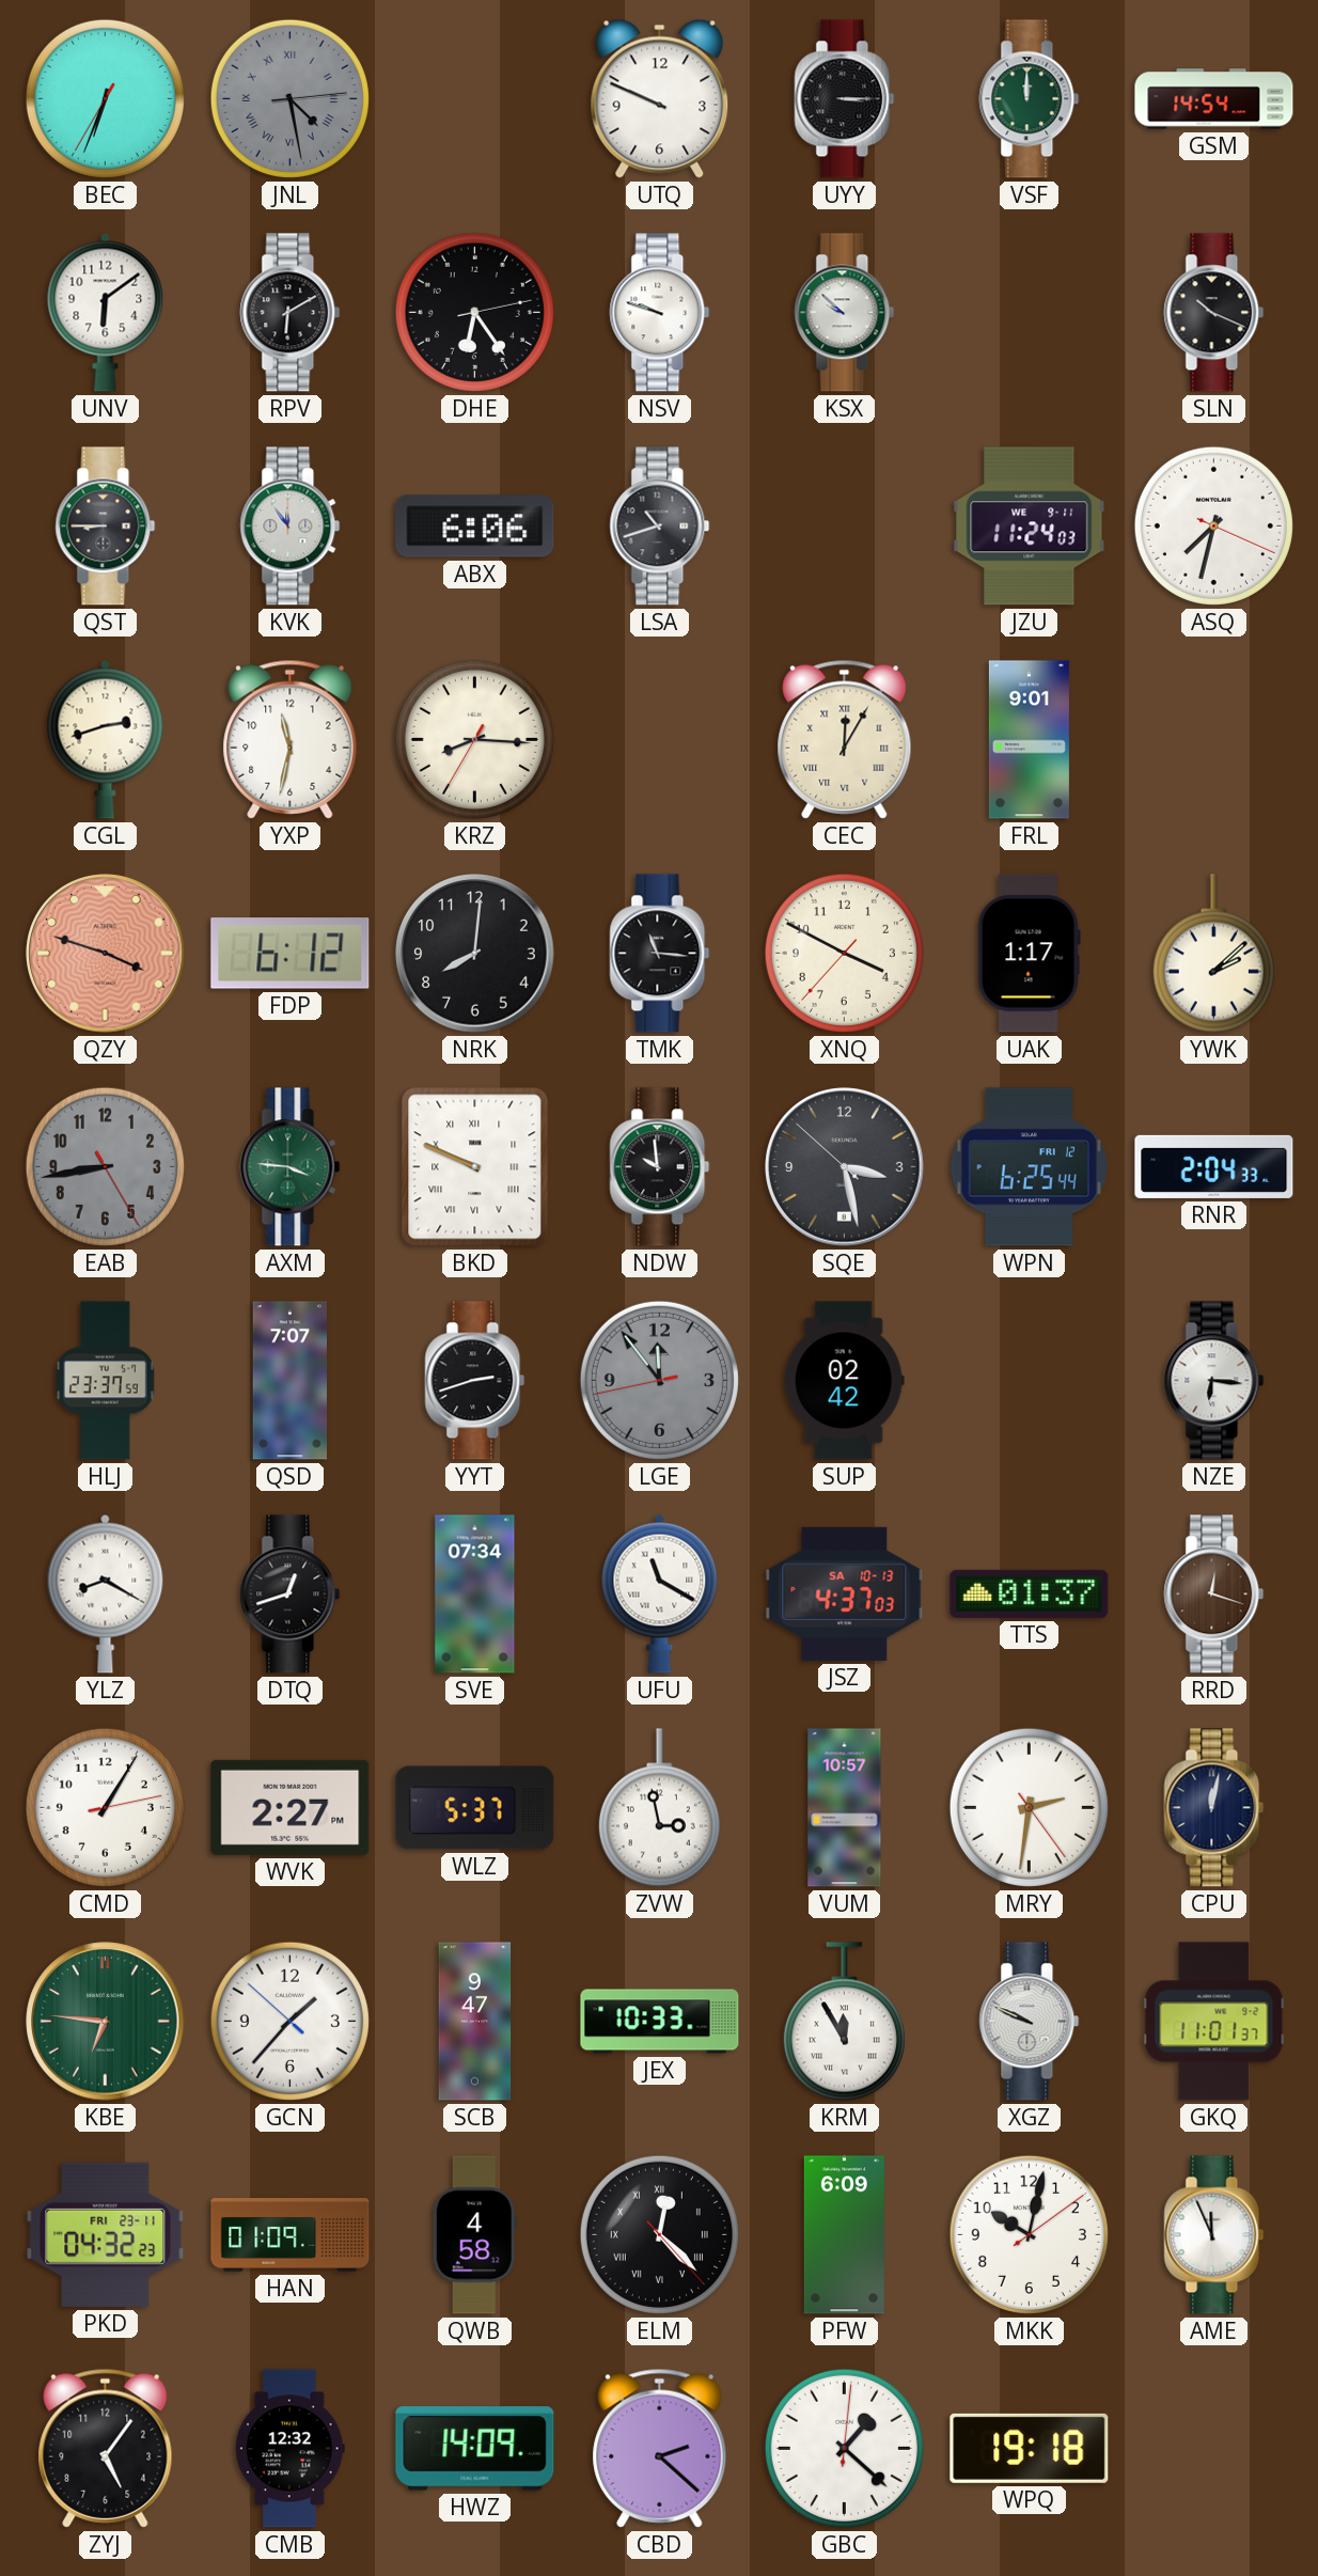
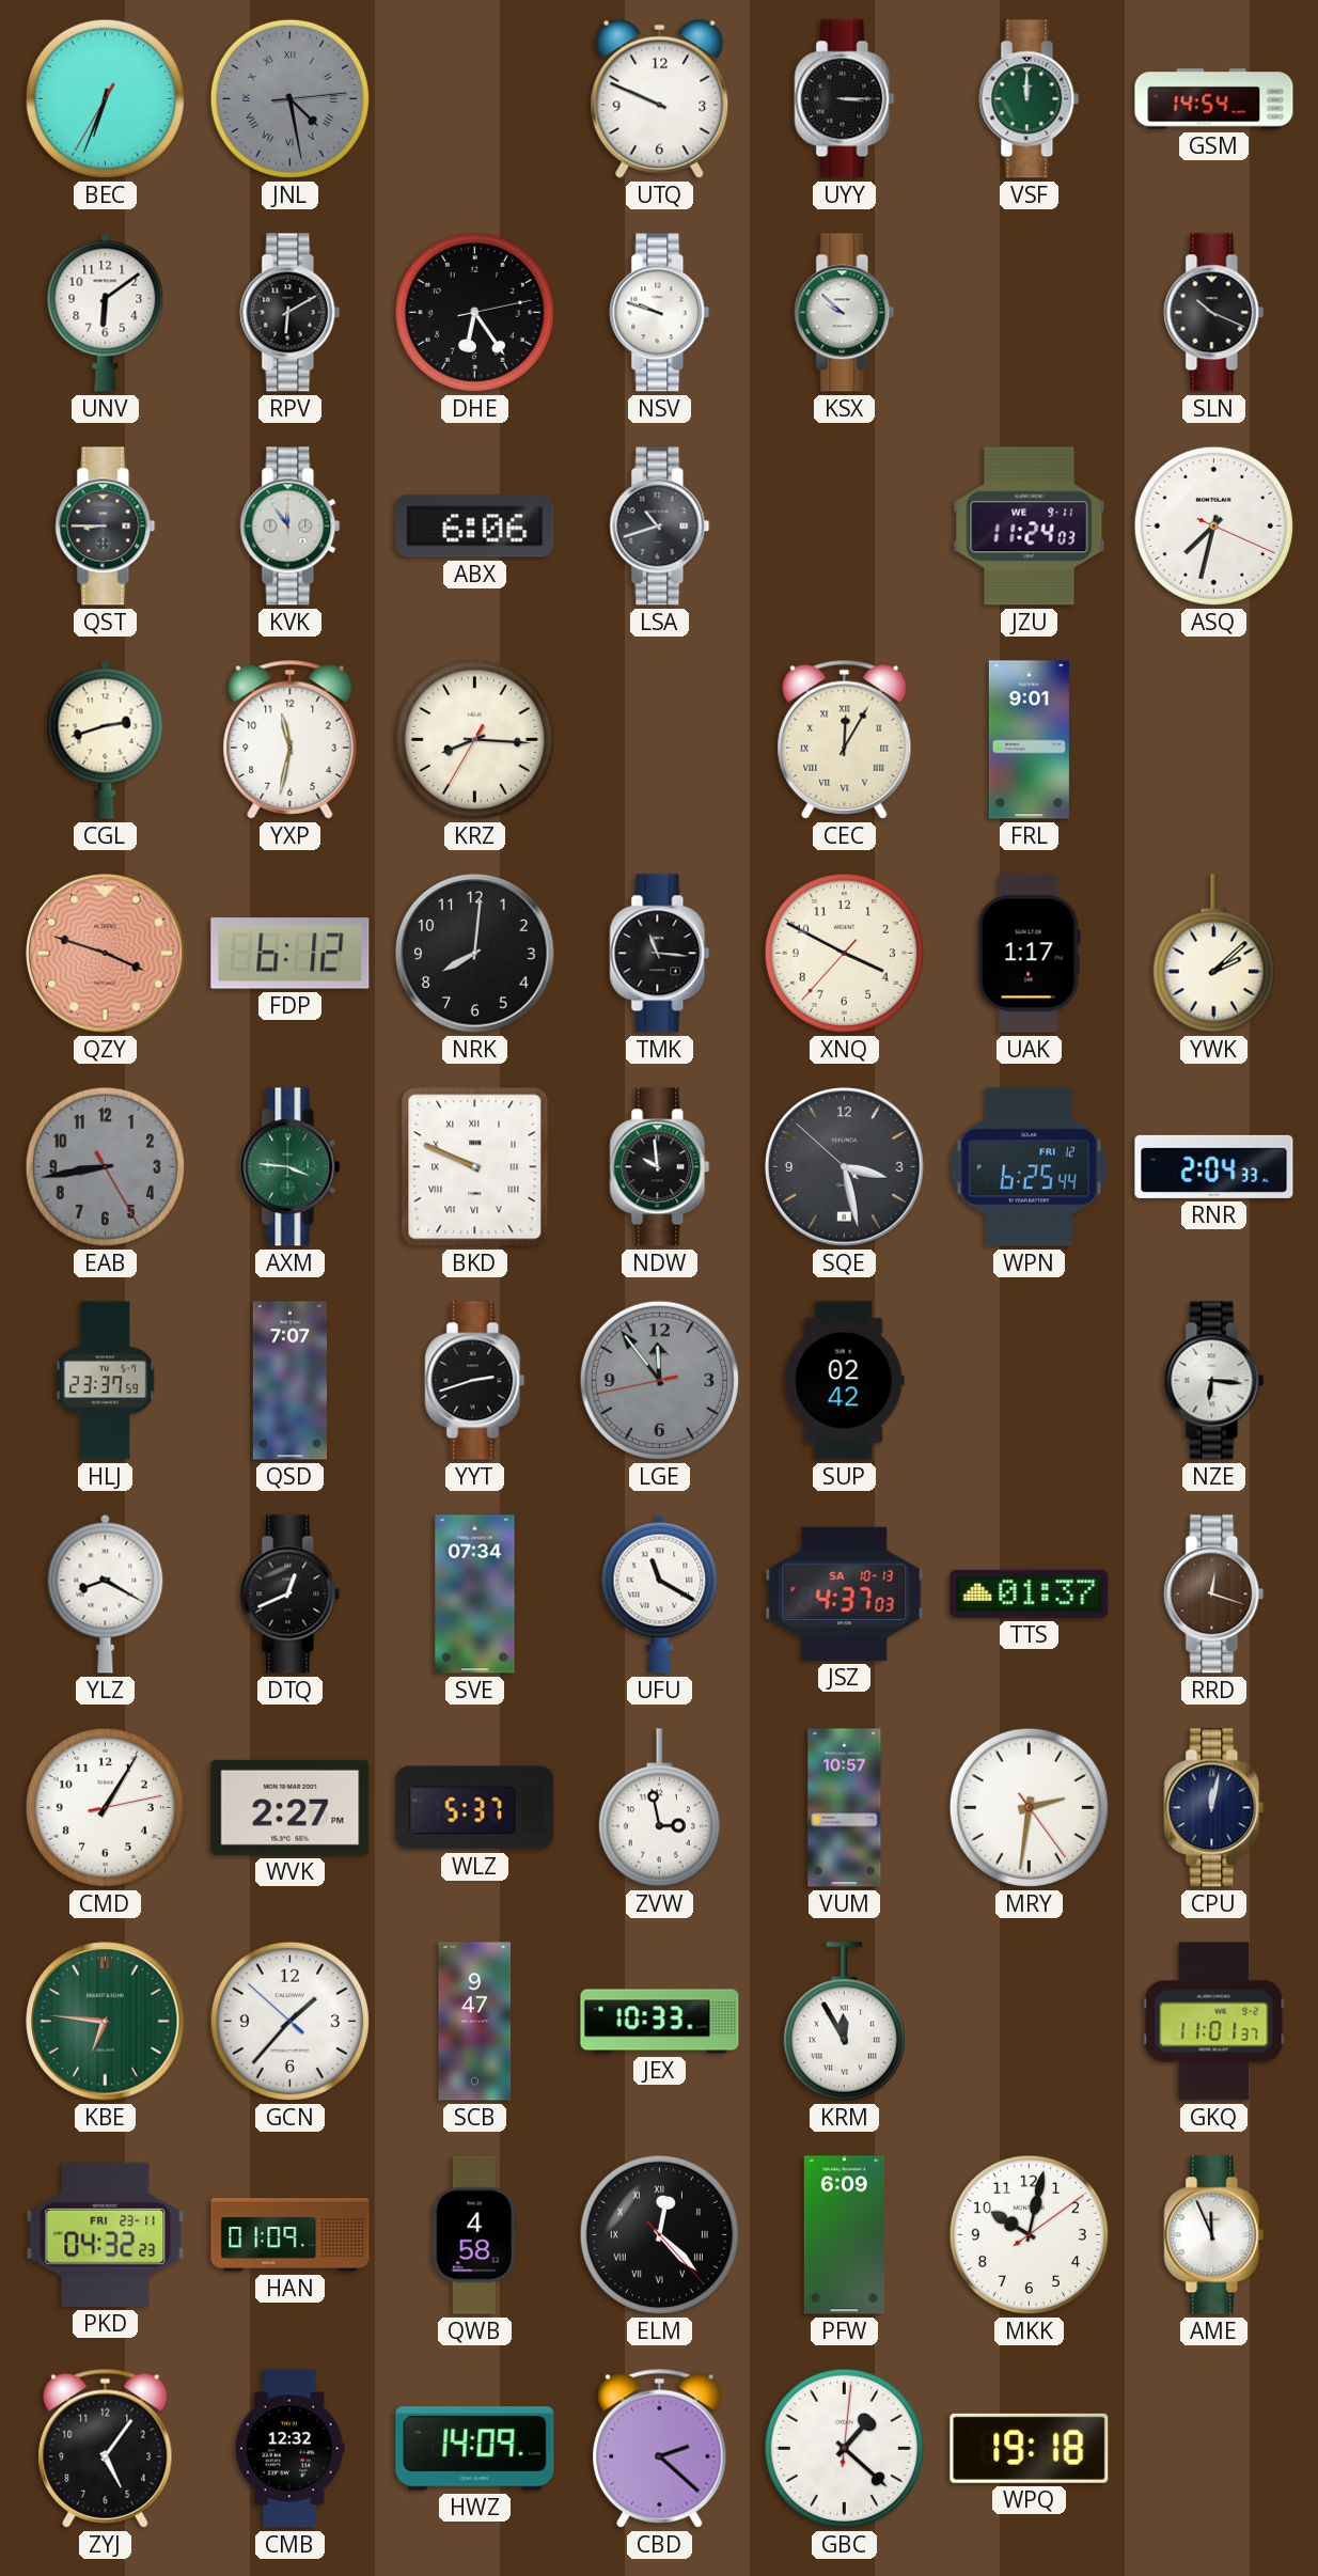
DTQ: 12:42 -> 12:41
XGZ: 9:49 -> none
